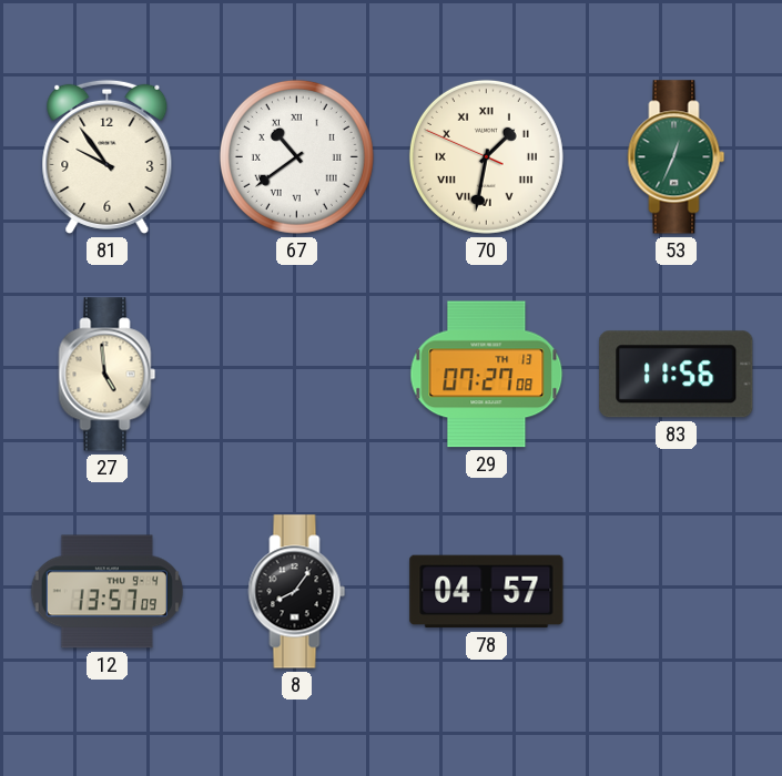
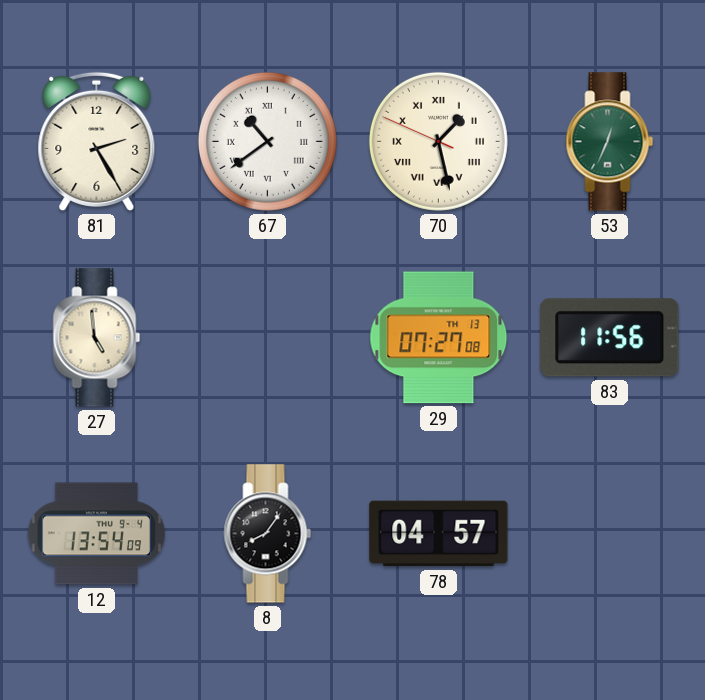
81: 9:54 -> 2:25
70: 1:31 -> 1:27
12: 13:57 -> 13:54
